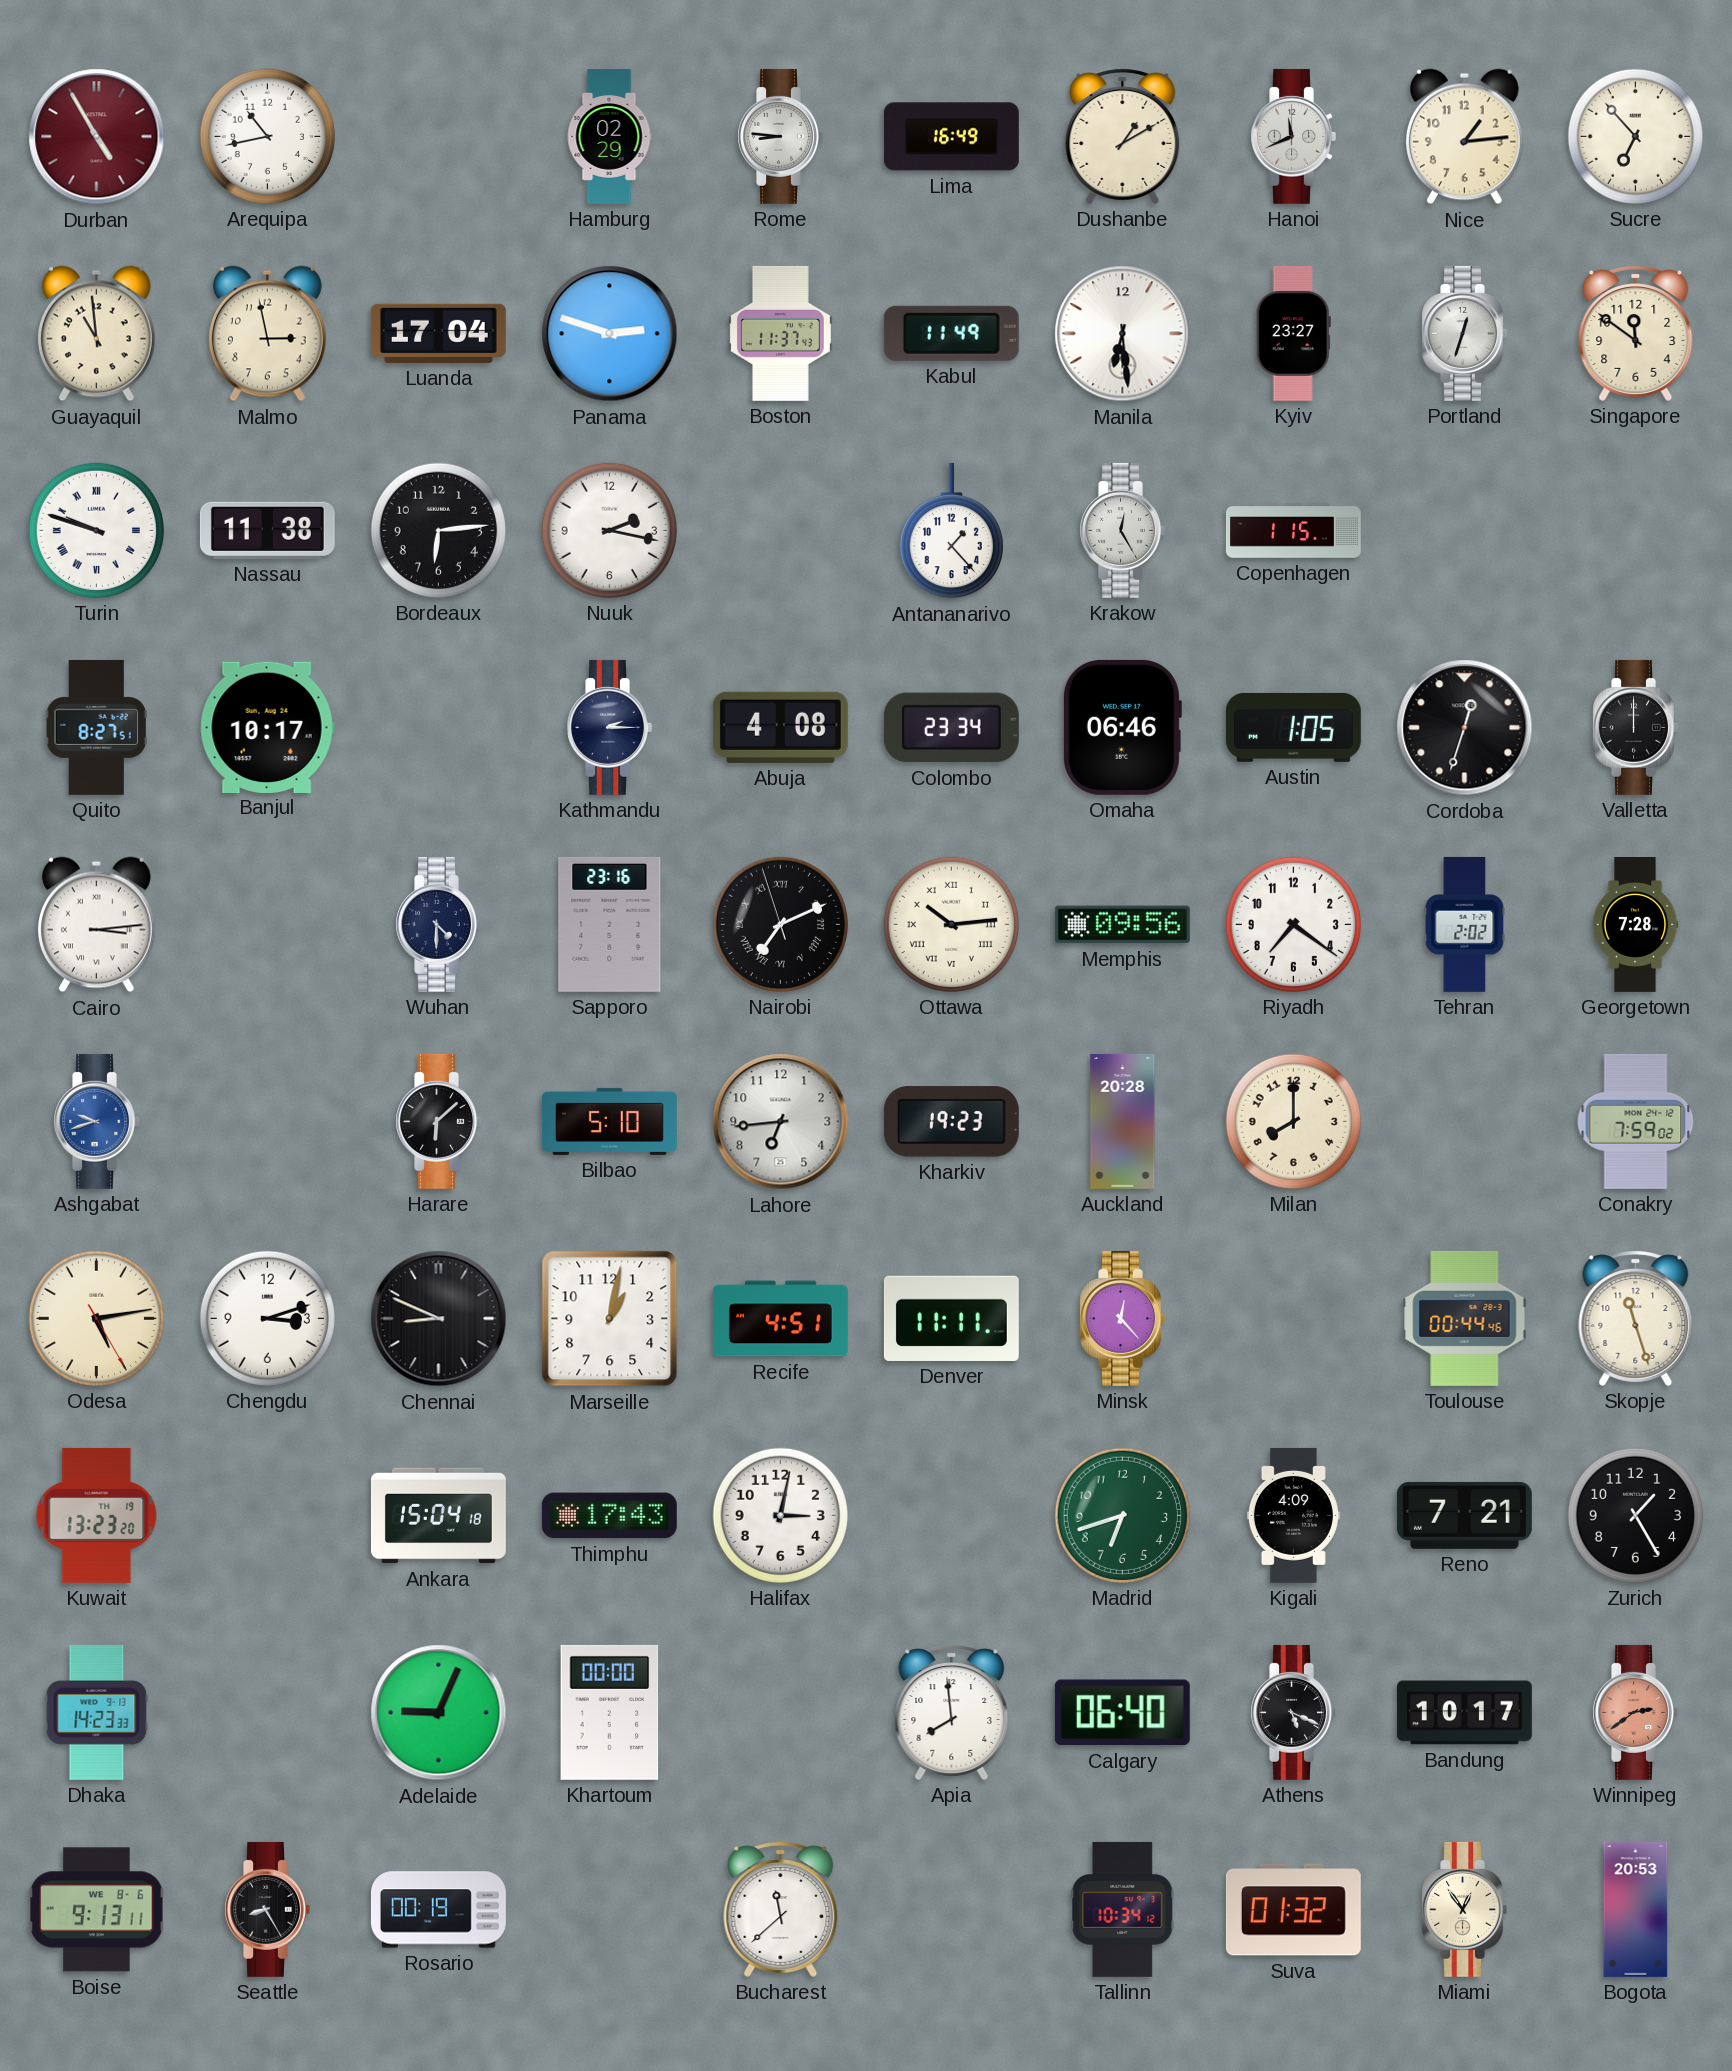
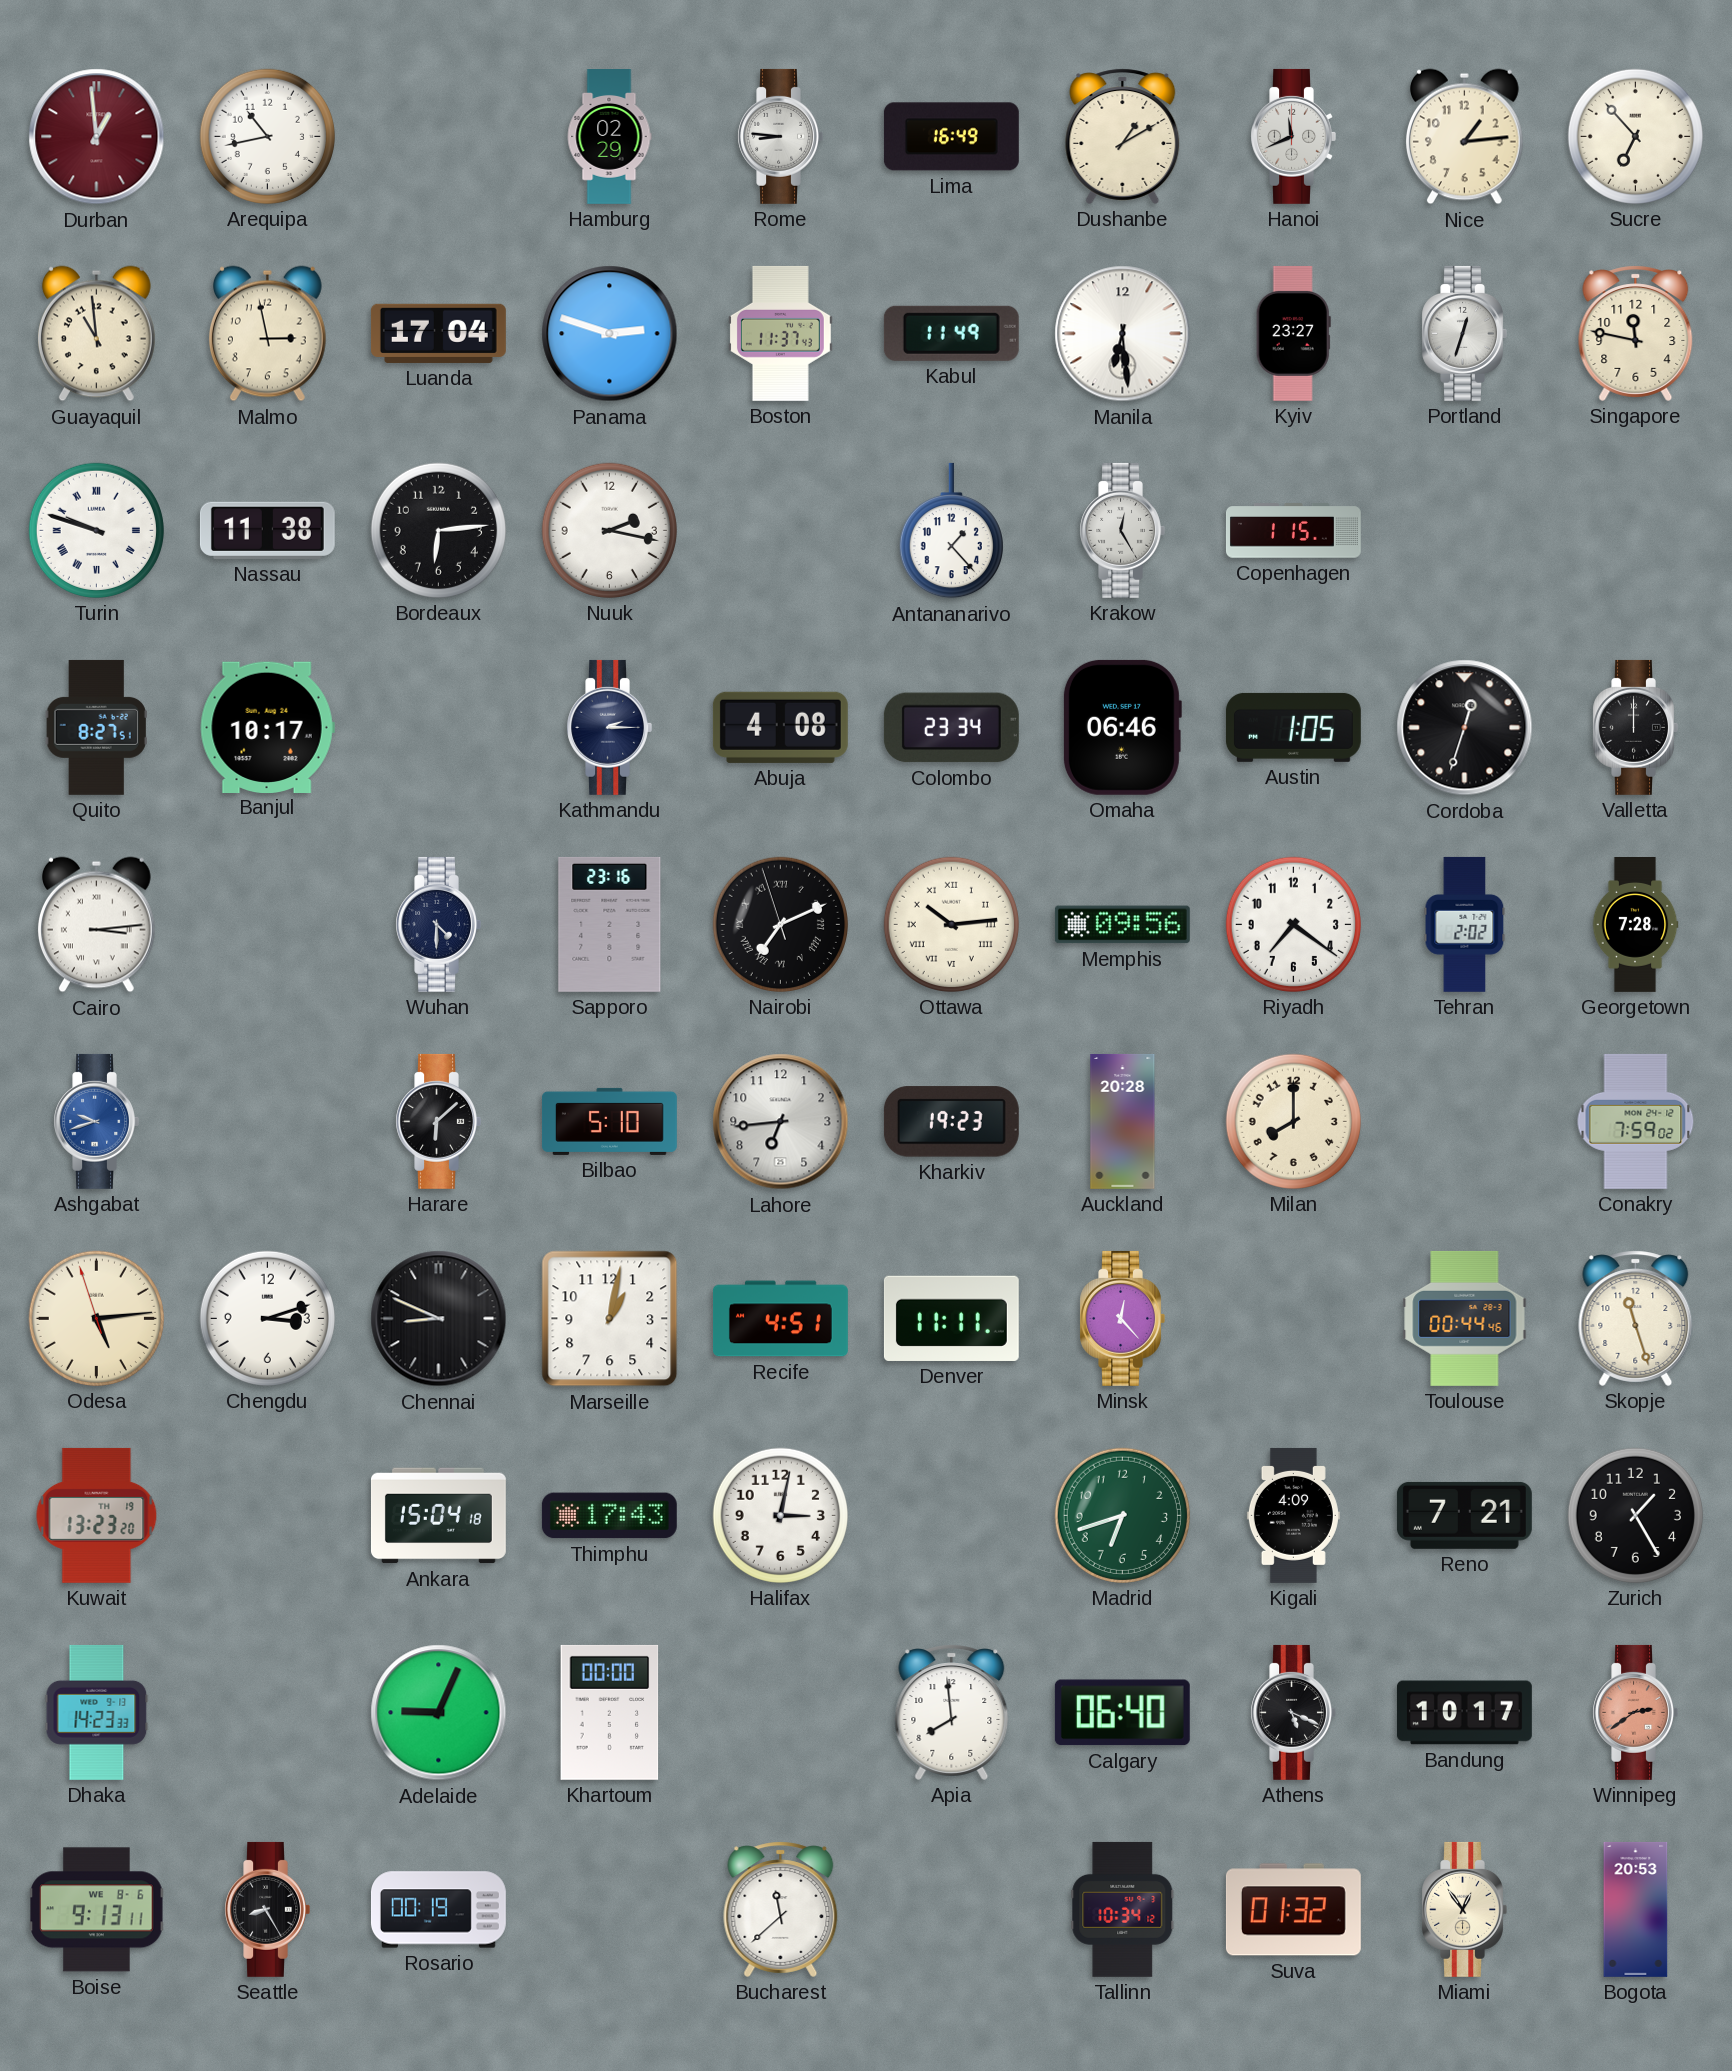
Durban: 4:55 -> 12:59
Singapore: 11:51 -> 11:47
Odesa: 5:13:25 -> 5:13:57
